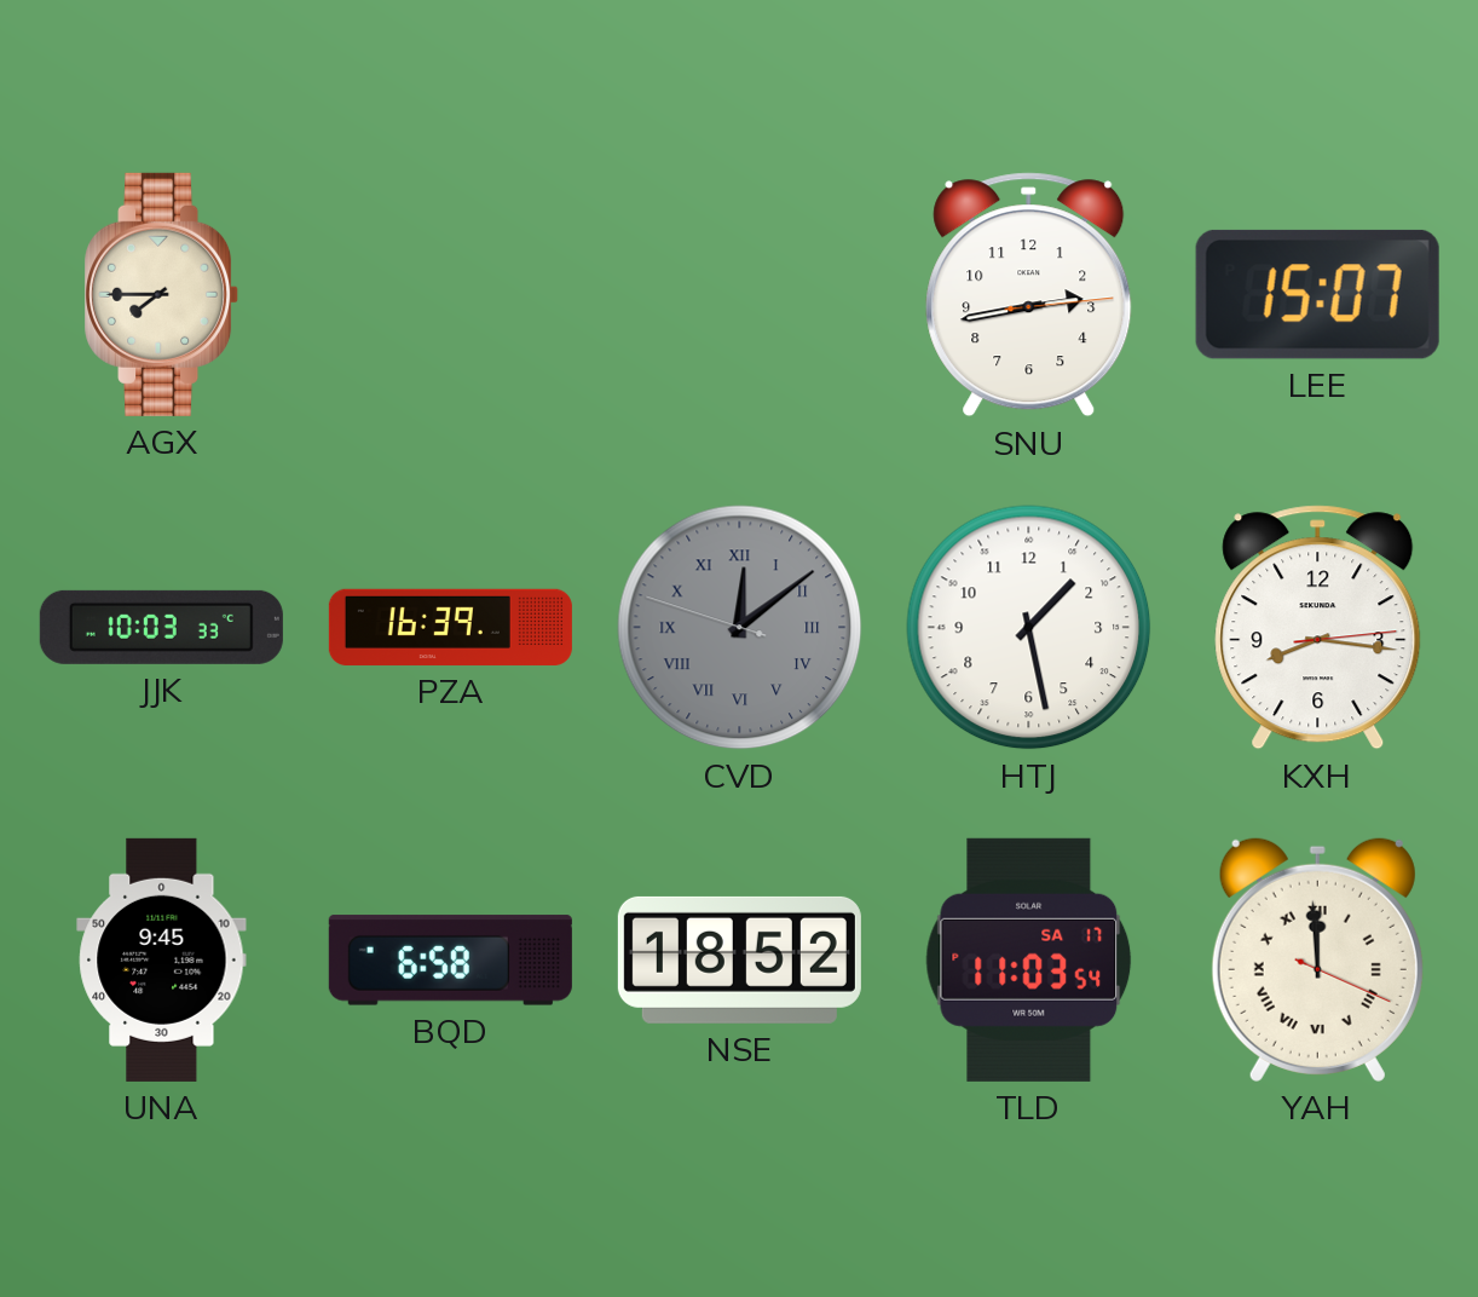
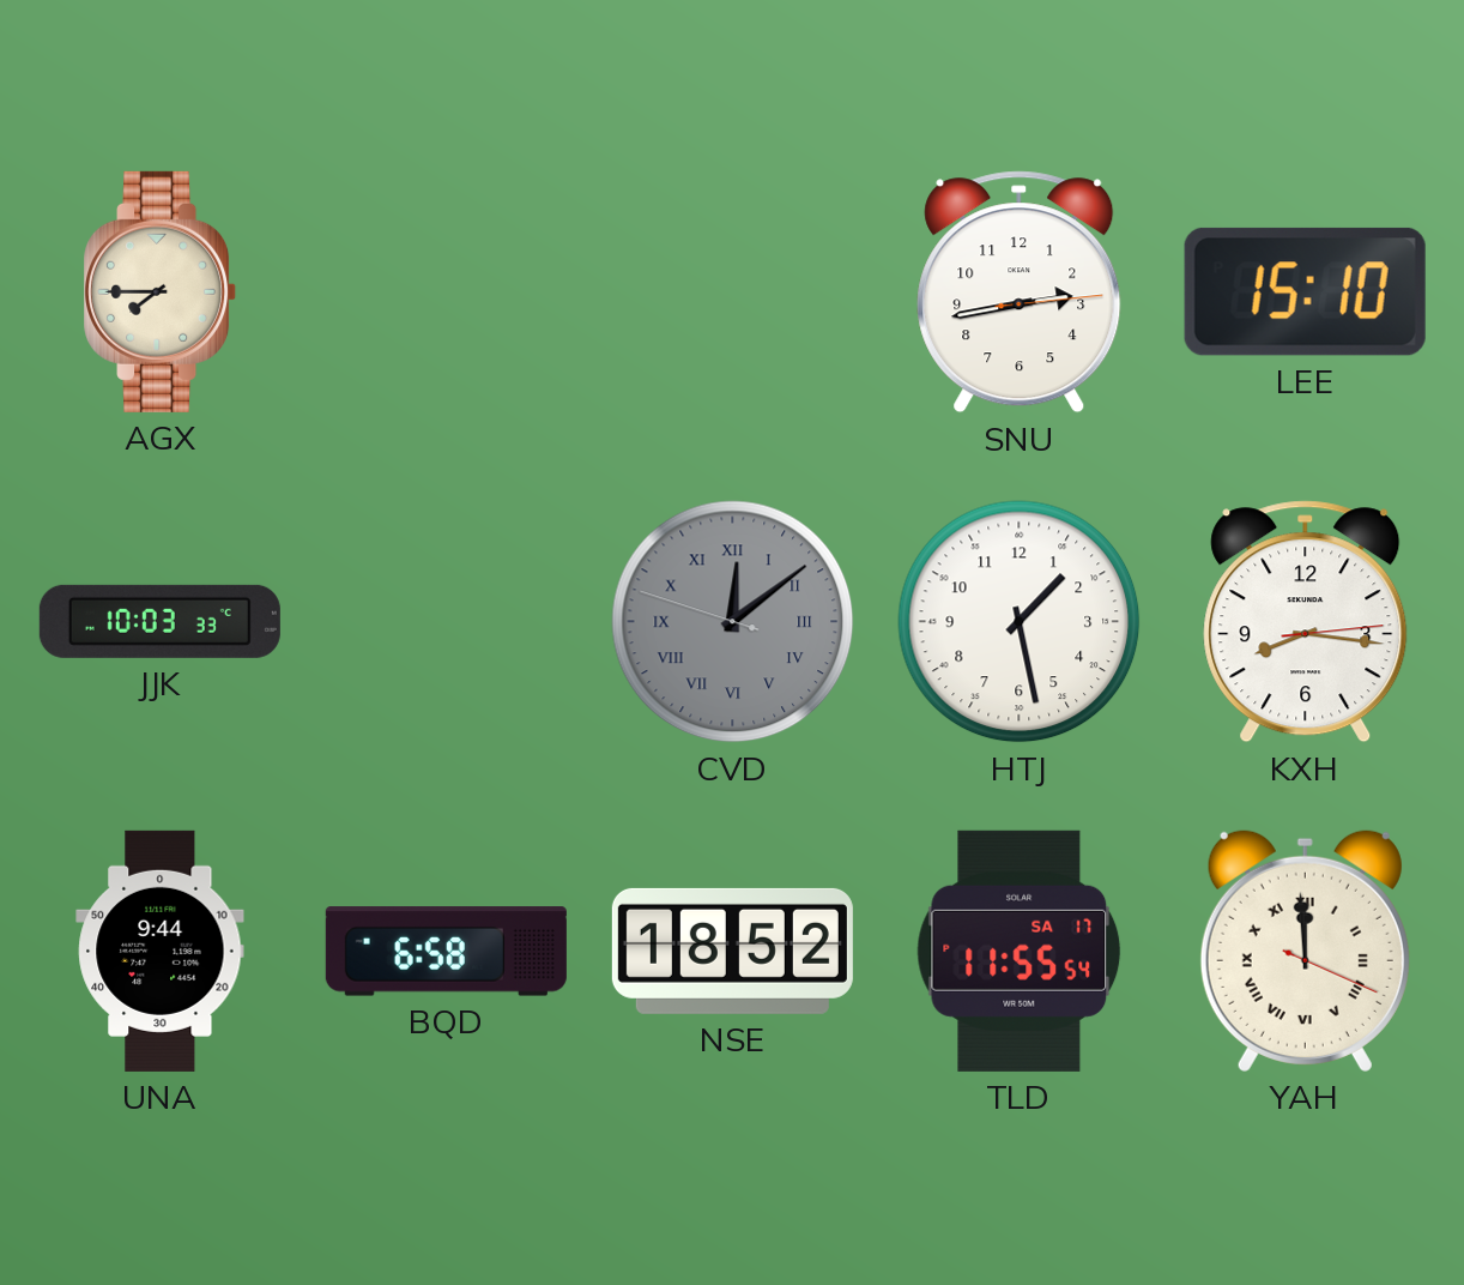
LEE: 15:07 -> 15:10
PZA: 16:39 -> none
UNA: 9:45 -> 9:44
TLD: 11:03 -> 11:55
